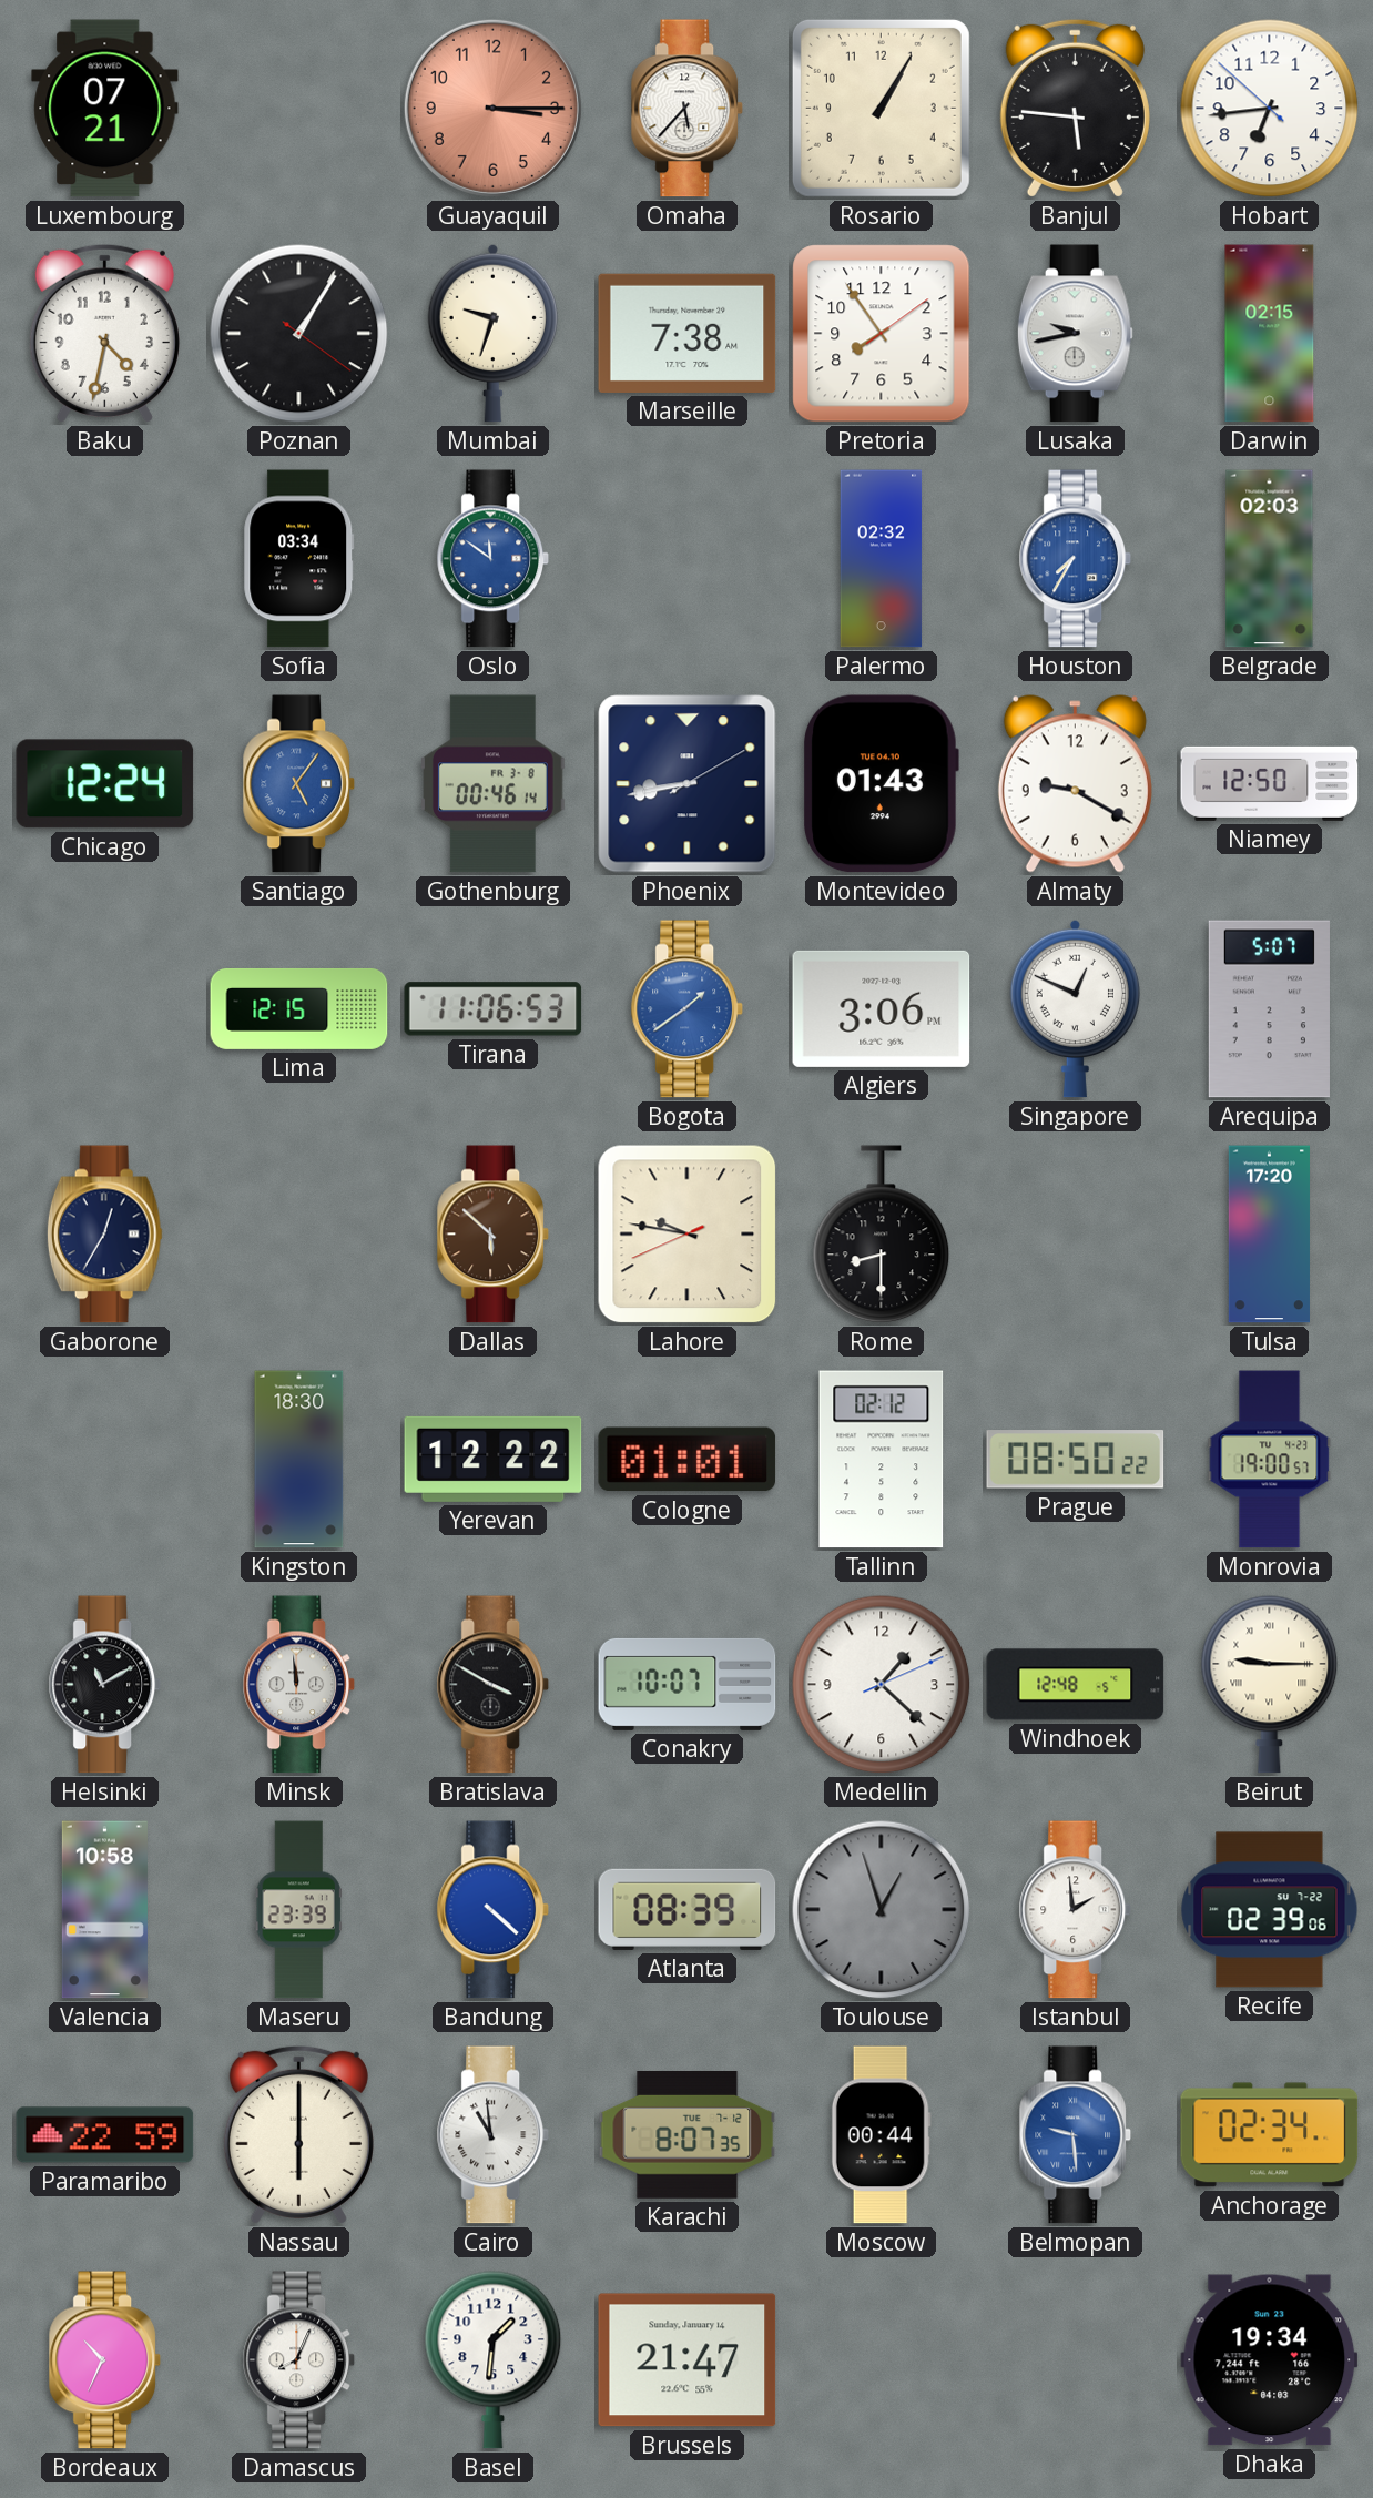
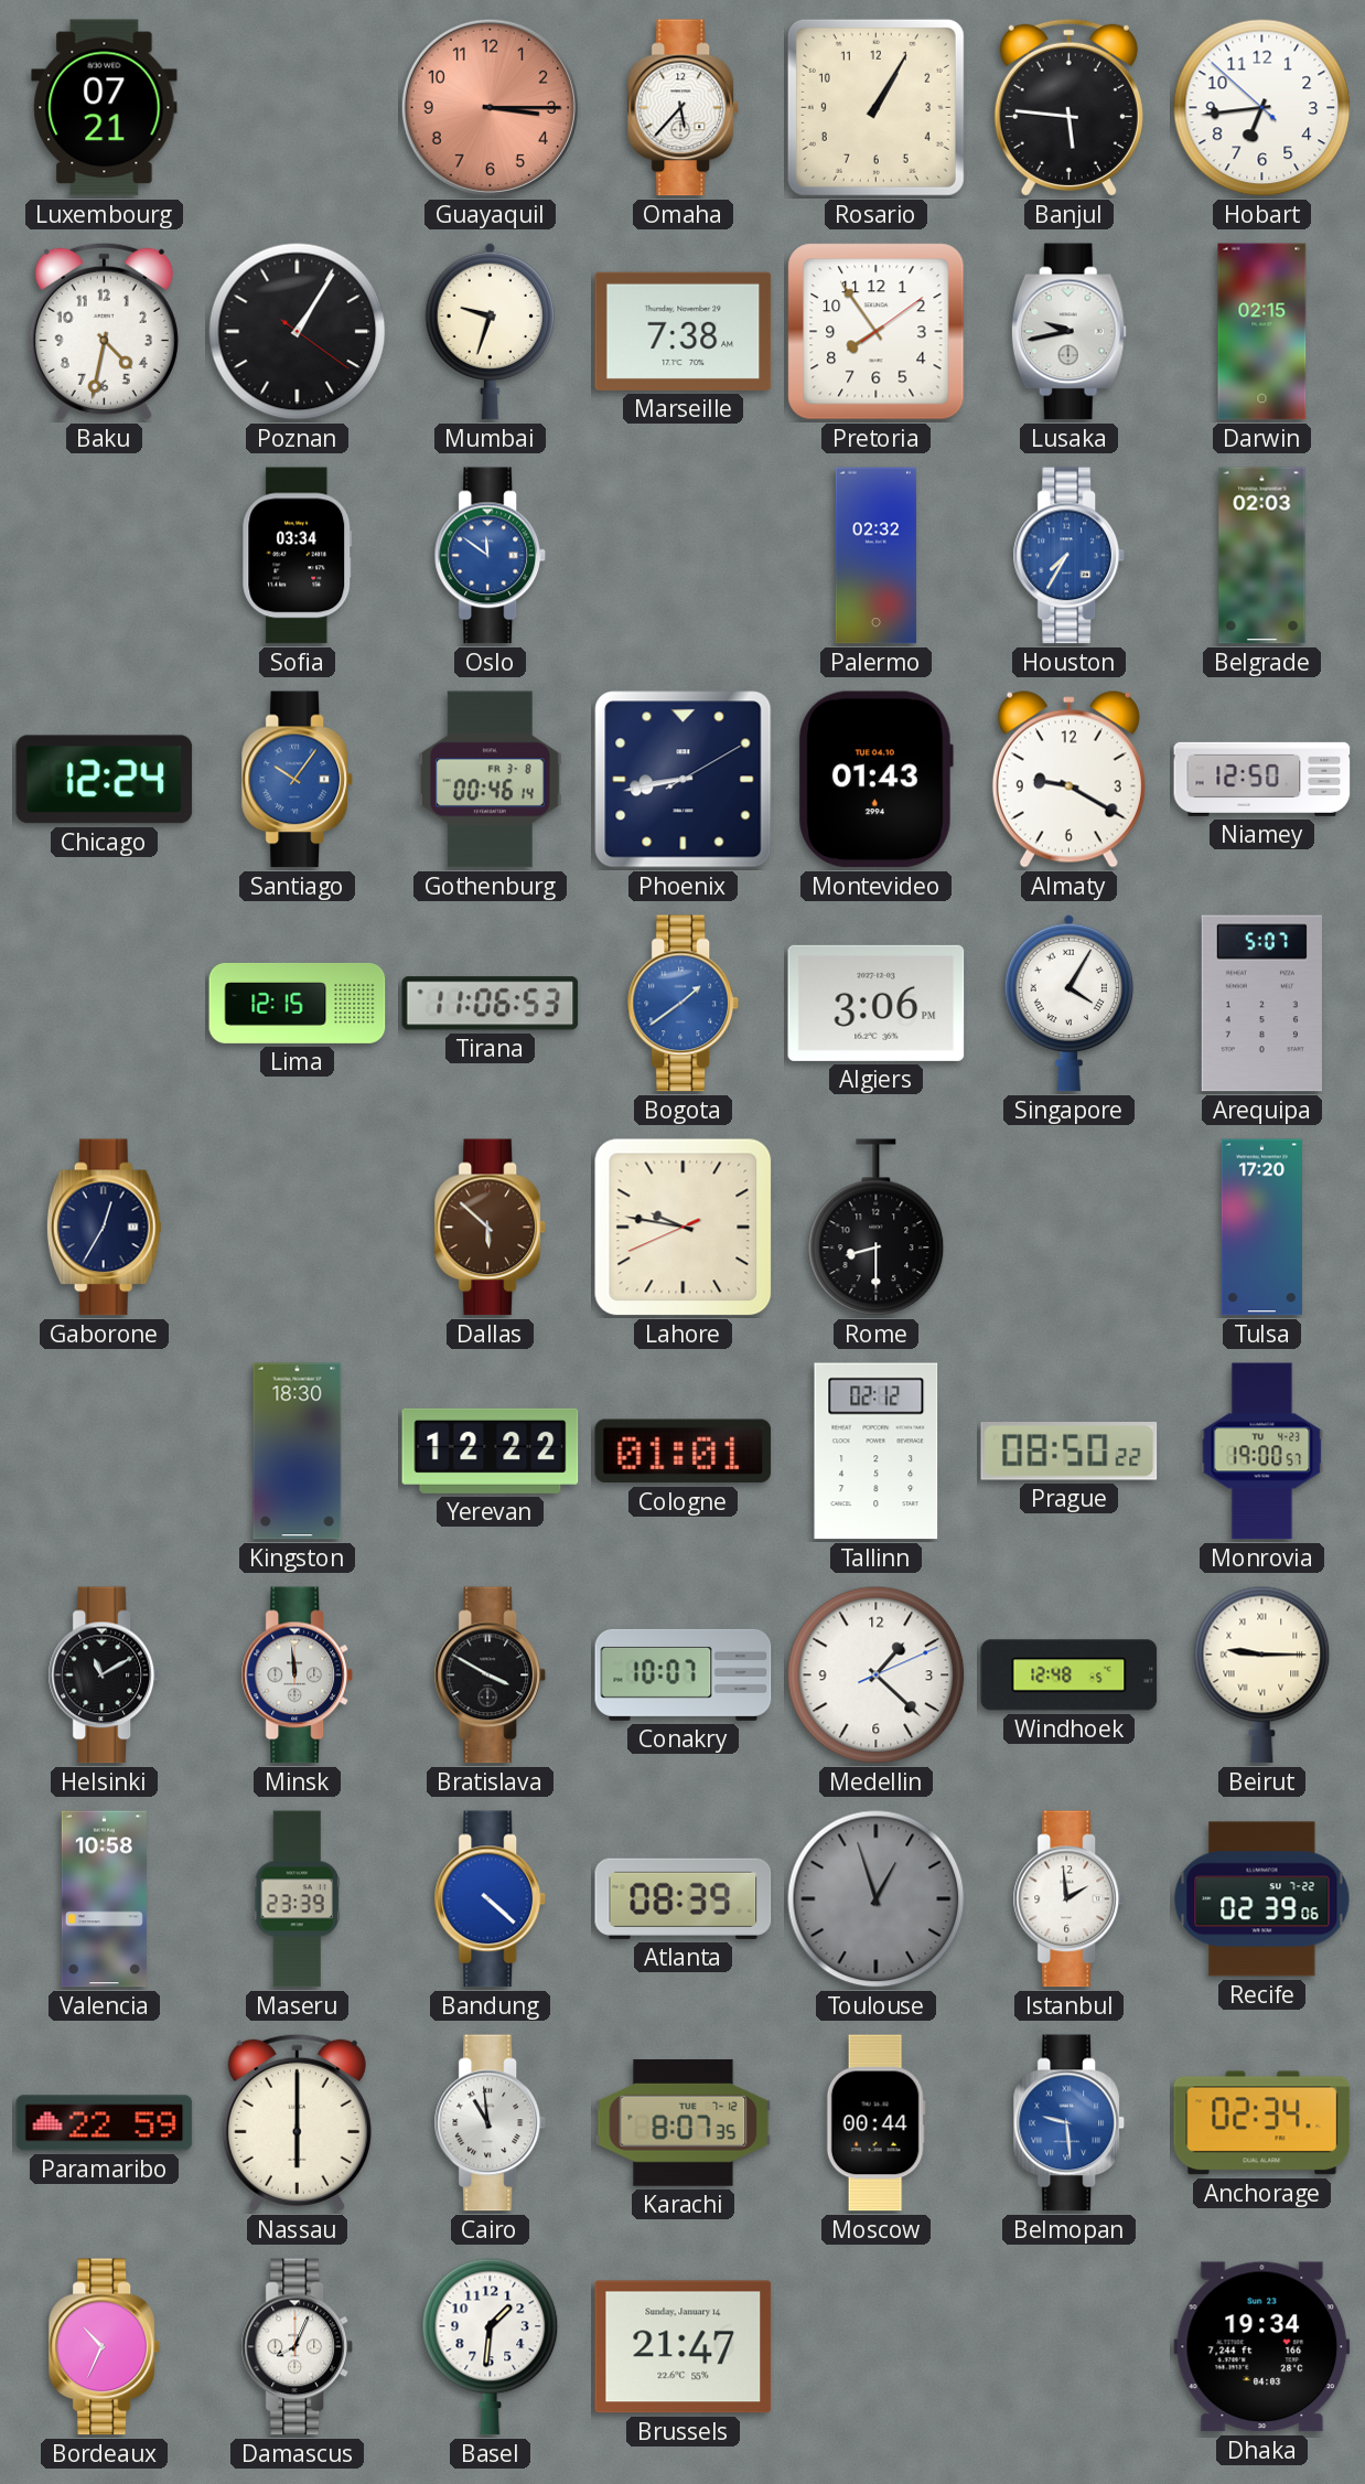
Santiago: 5:06 -> 10:06
Singapore: 12:49 -> 4:05
